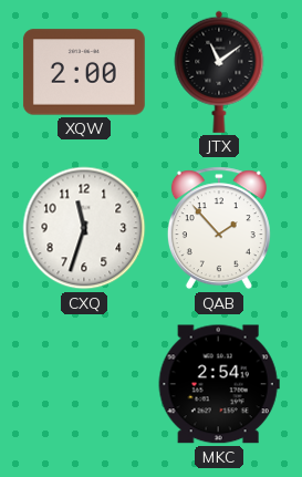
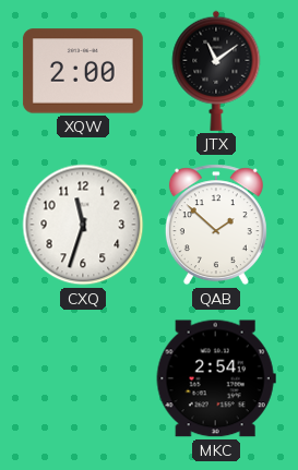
QAB: 1:53 -> 1:52
